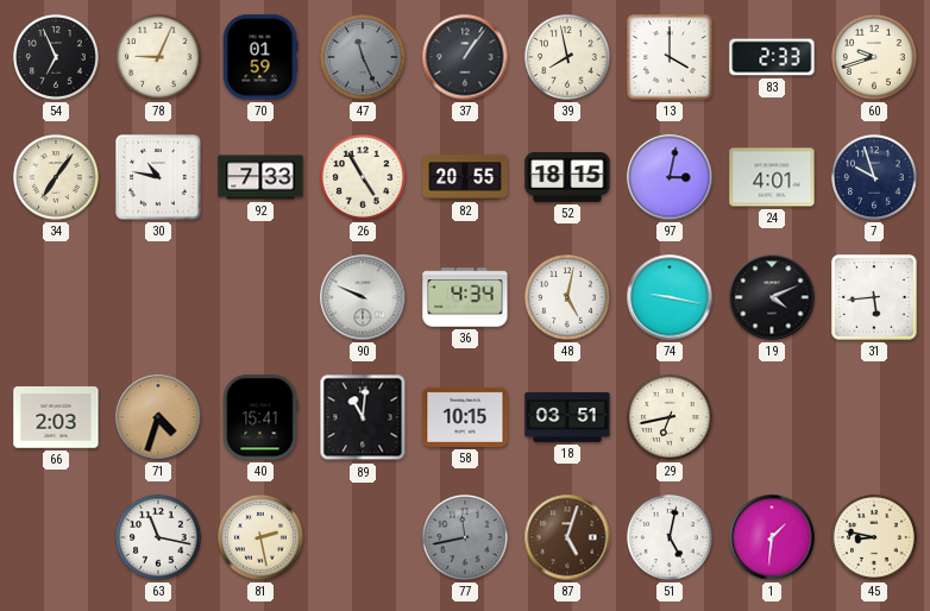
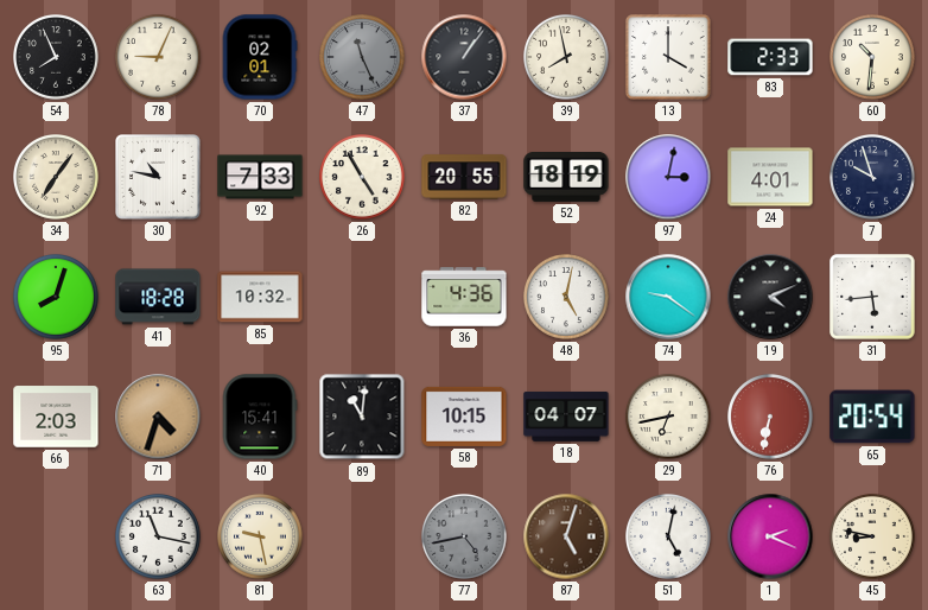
54: 6:56 -> 7:56
70: 01:59 -> 02:01
60: 9:42 -> 10:31
52: 18:15 -> 18:19
95: none -> 8:03
41: none -> 18:28
85: none -> 10:32
90: 9:49 -> none
36: 4:34 -> 4:36
74: 9:17 -> 9:21
18: 03:51 -> 04:07
76: none -> 6:32
65: none -> 20:54
81: 2:28 -> 9:28
77: 11:43 -> 4:43
1: 1:31 -> 2:19
